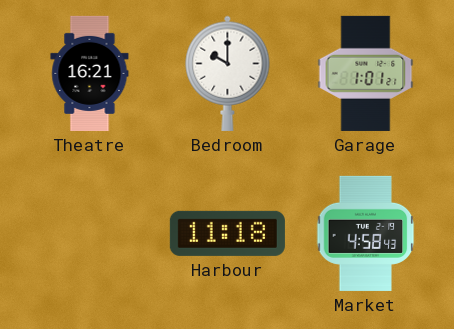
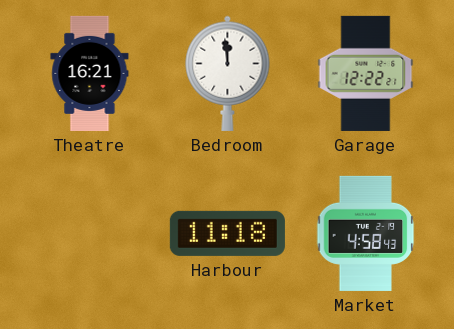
Bedroom: 10:00 -> 11:59
Garage: 1:01 -> 12:22
